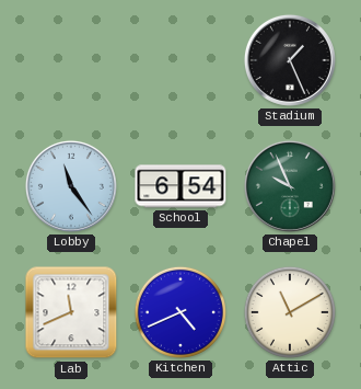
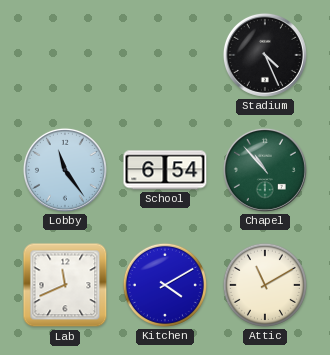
Stadium: 1:26 -> 4:26
Chapel: 9:56 -> 10:53
Kitchen: 4:41 -> 4:10
